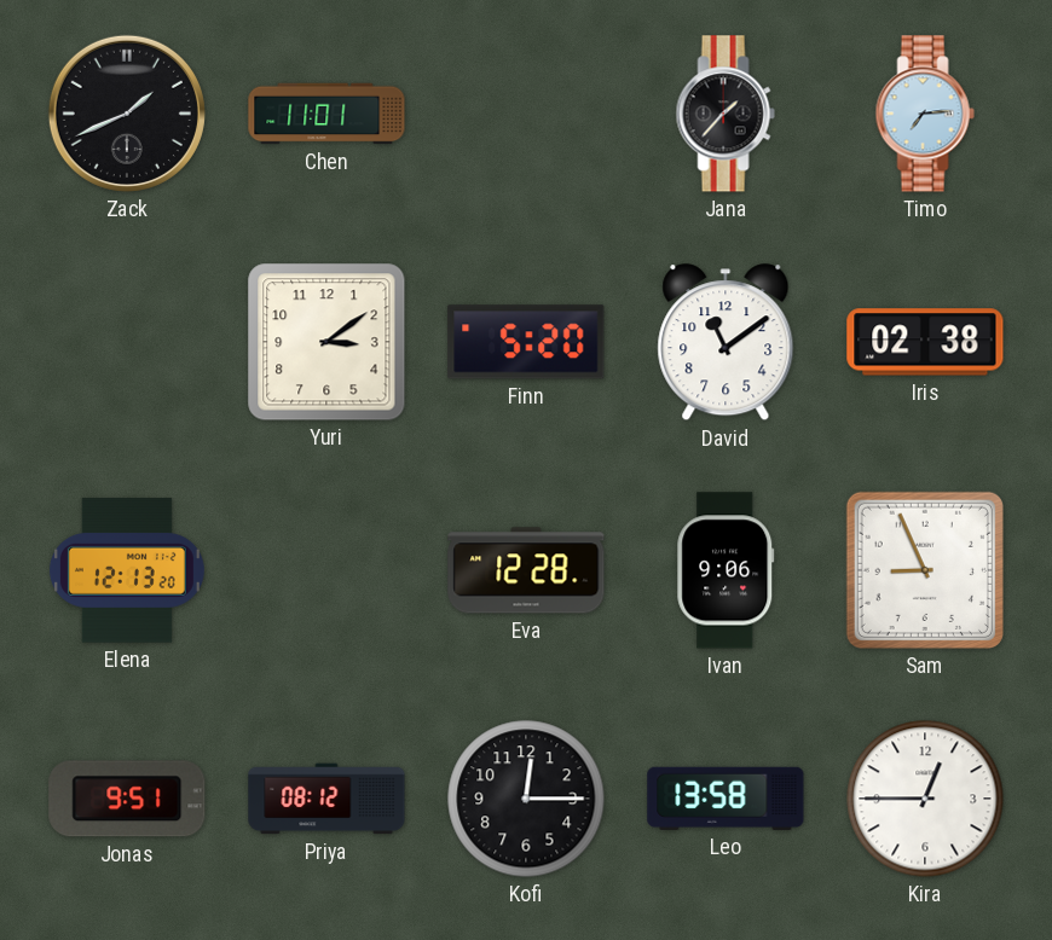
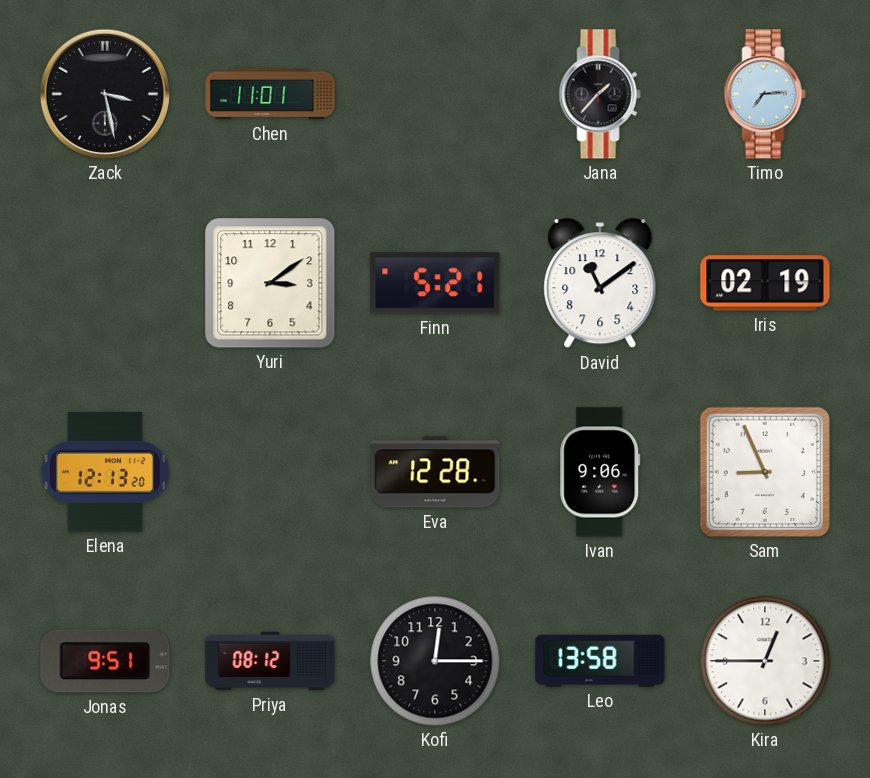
Zack: 1:41 -> 3:28
Finn: 5:20 -> 5:21
Iris: 02:38 -> 02:19
